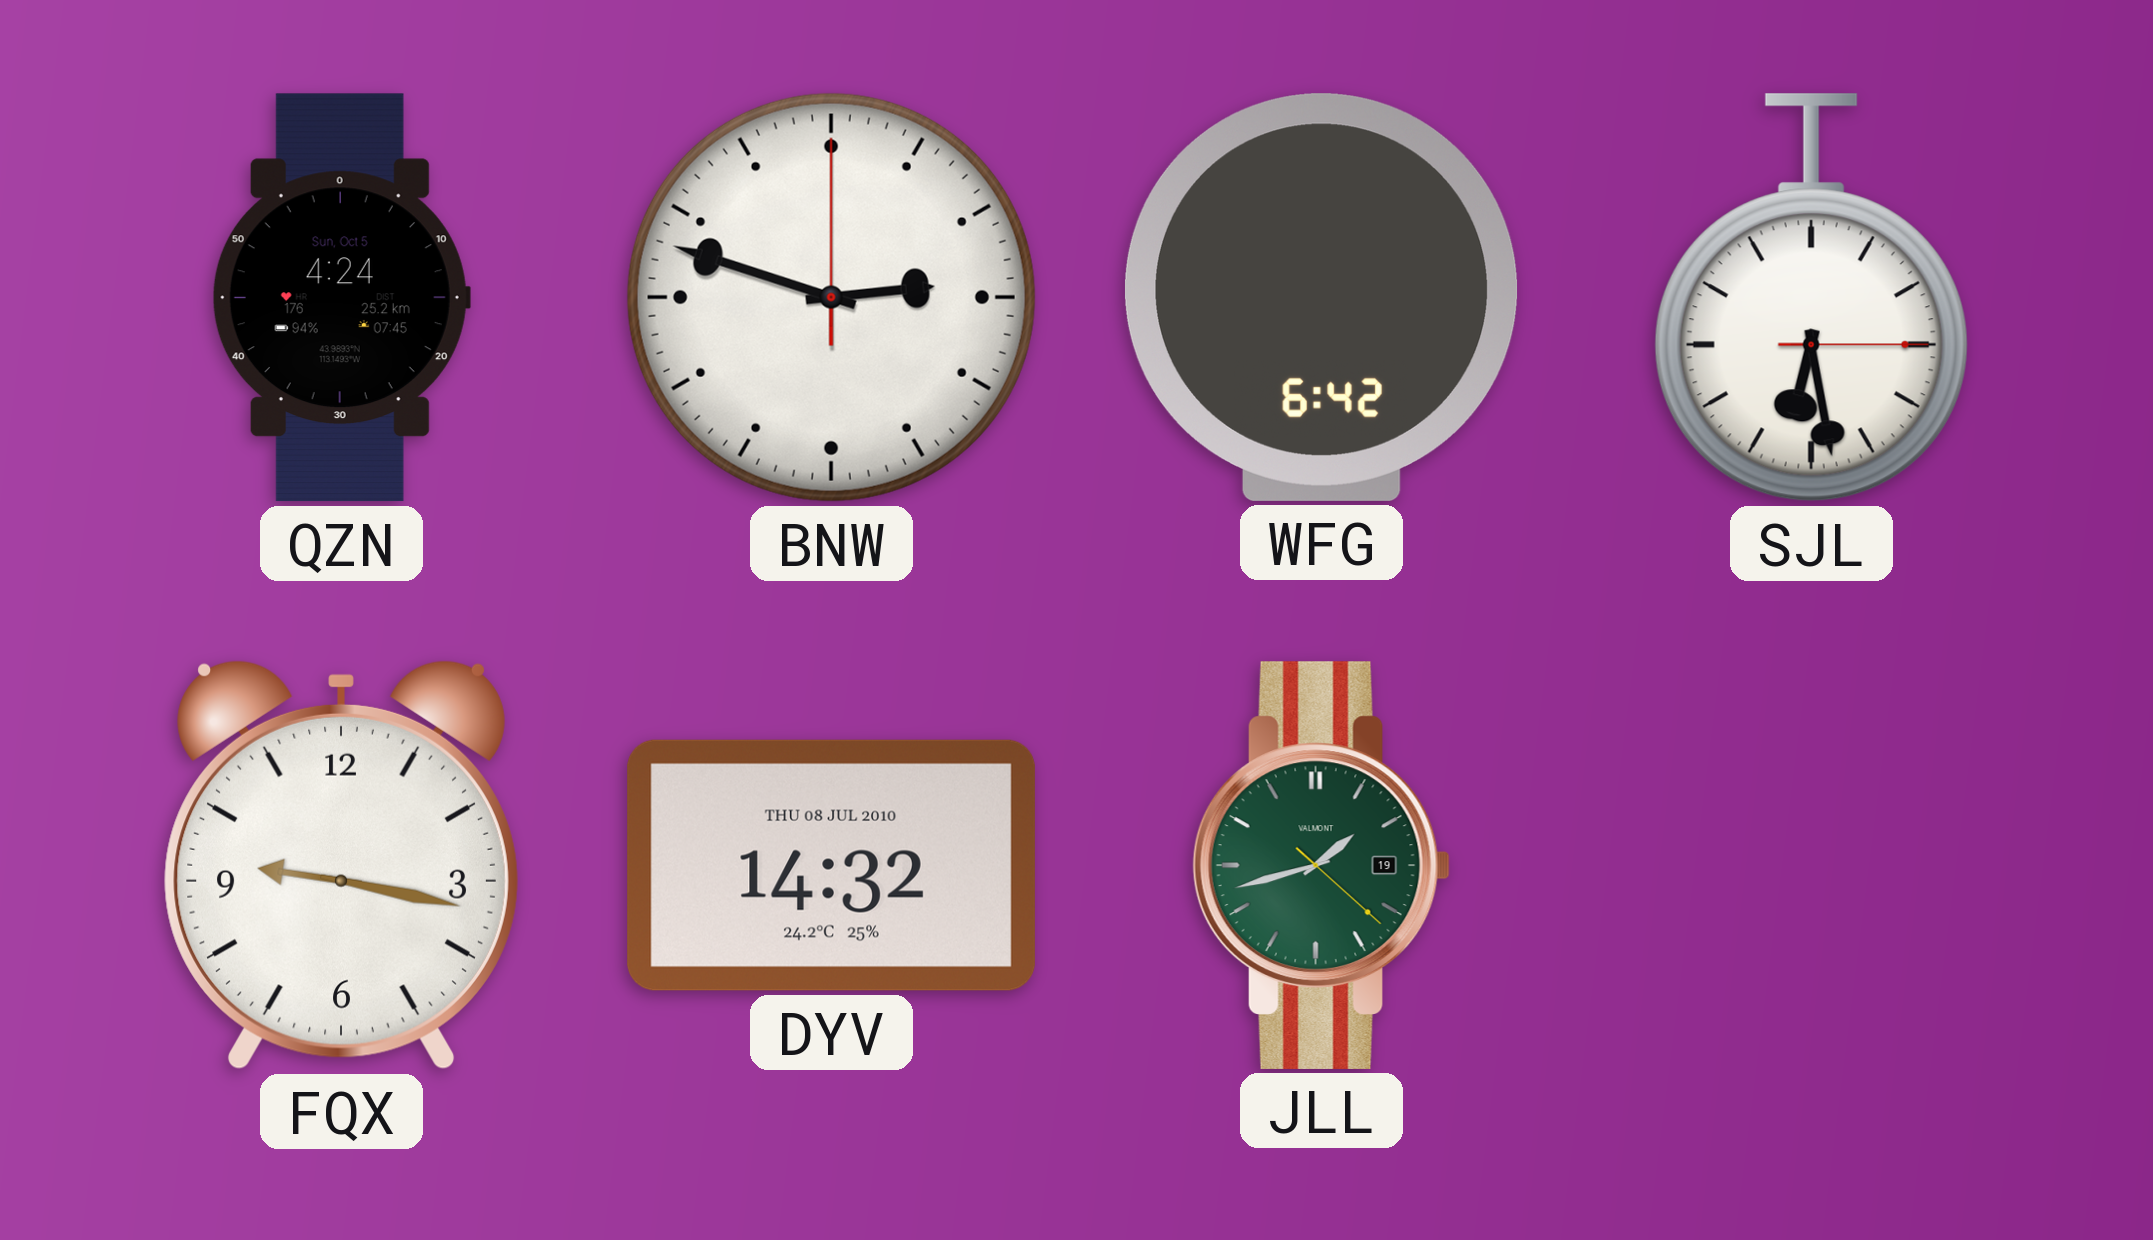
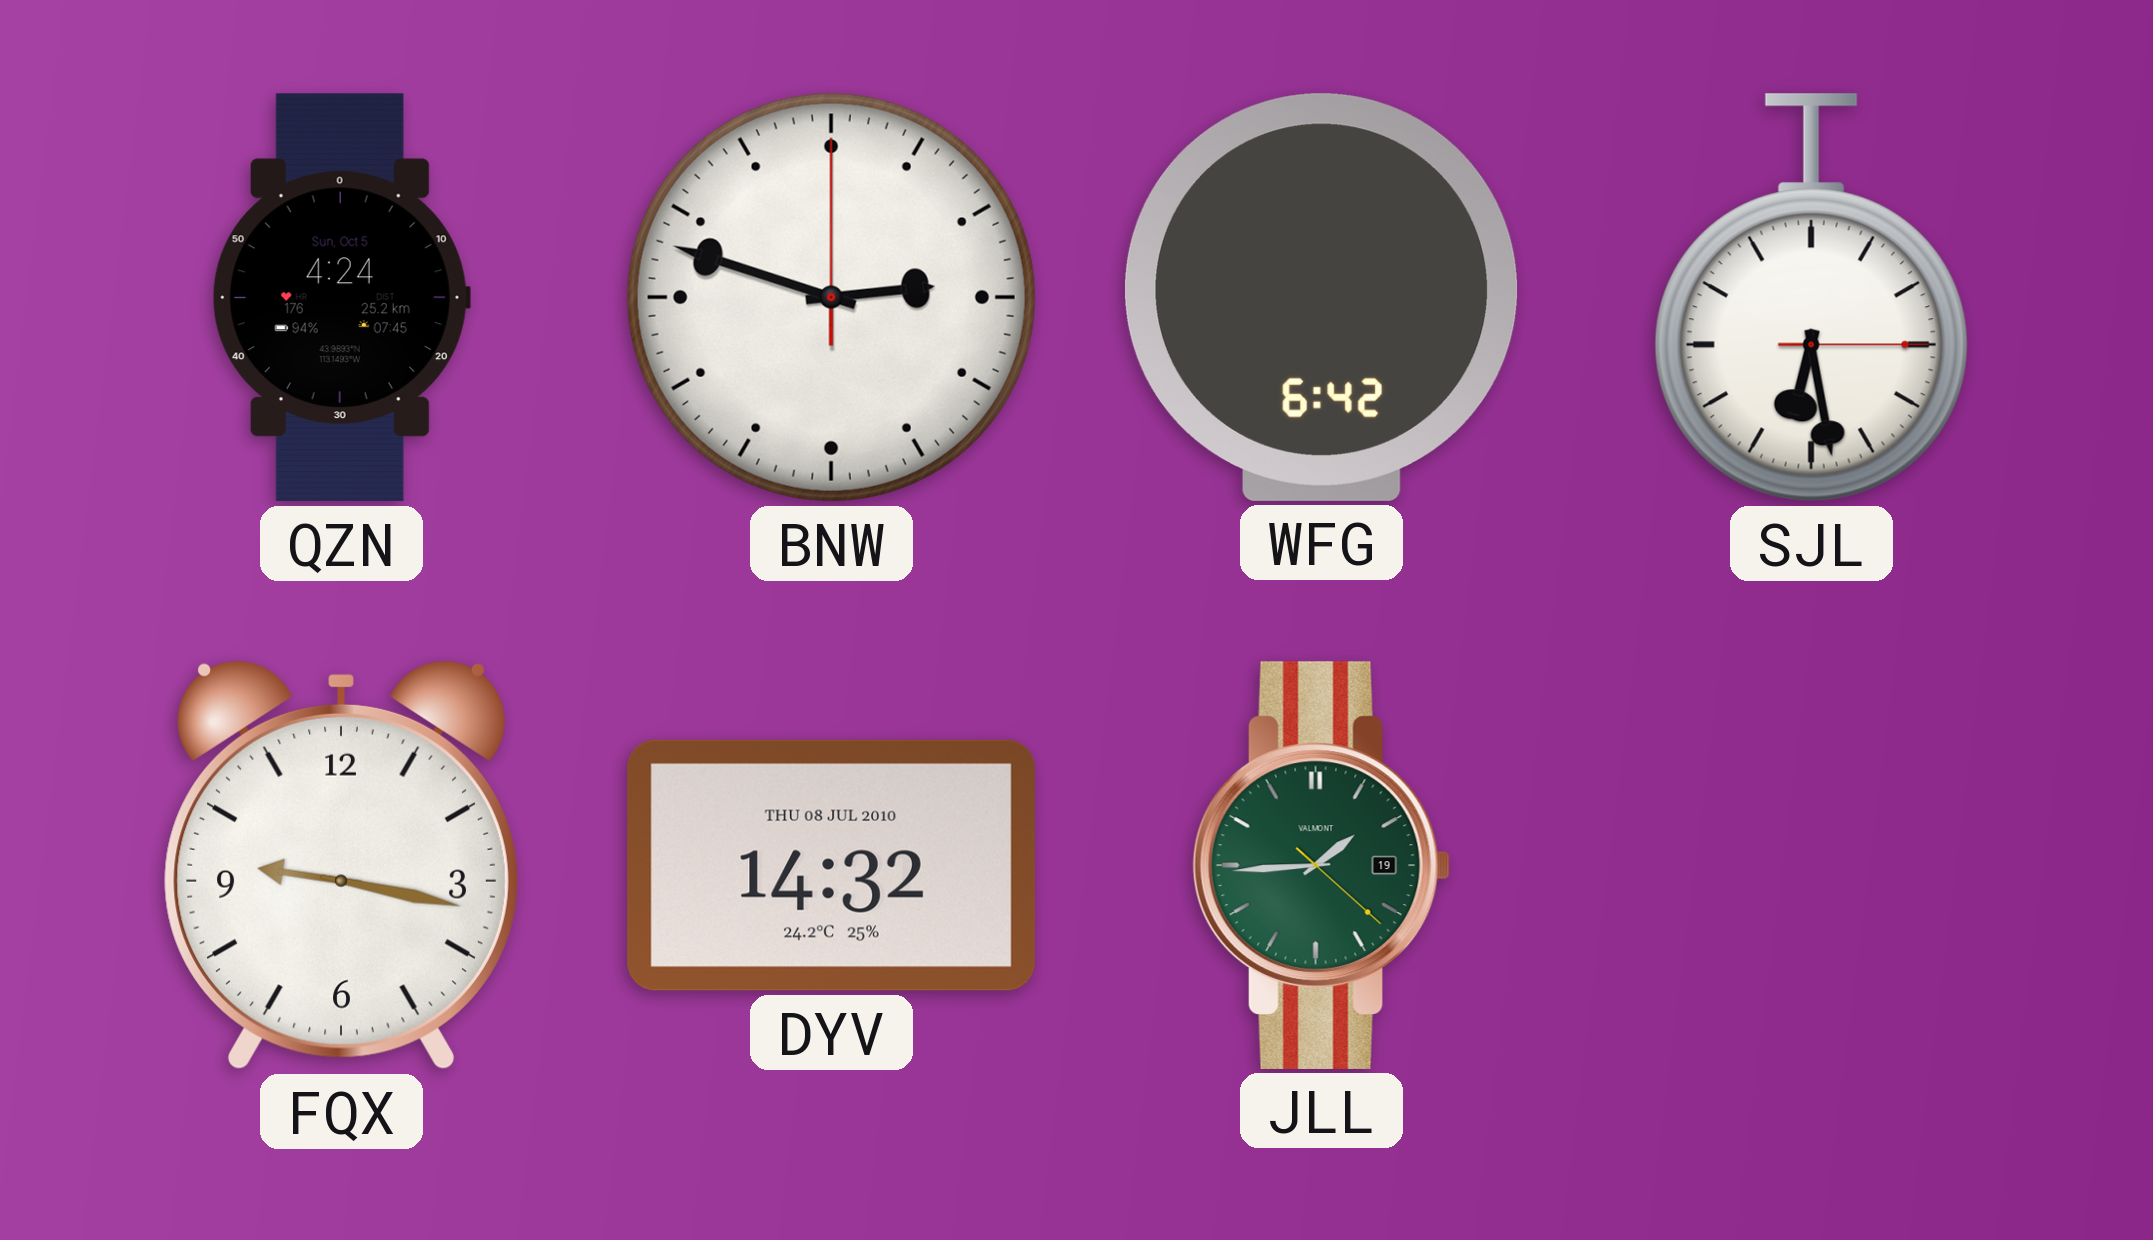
JLL: 1:42 -> 1:44
